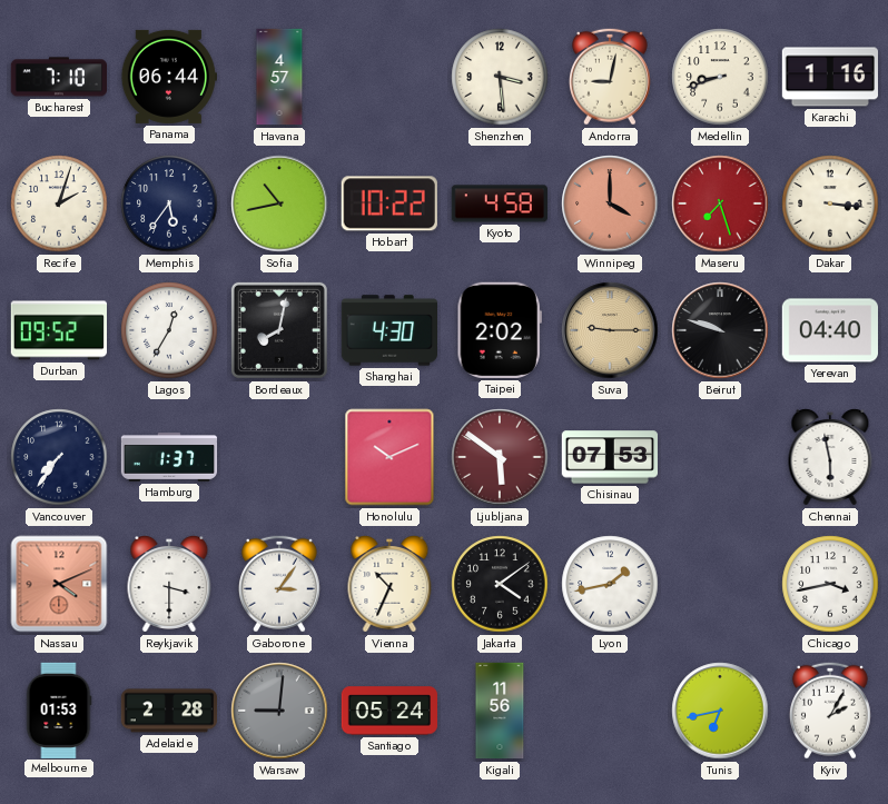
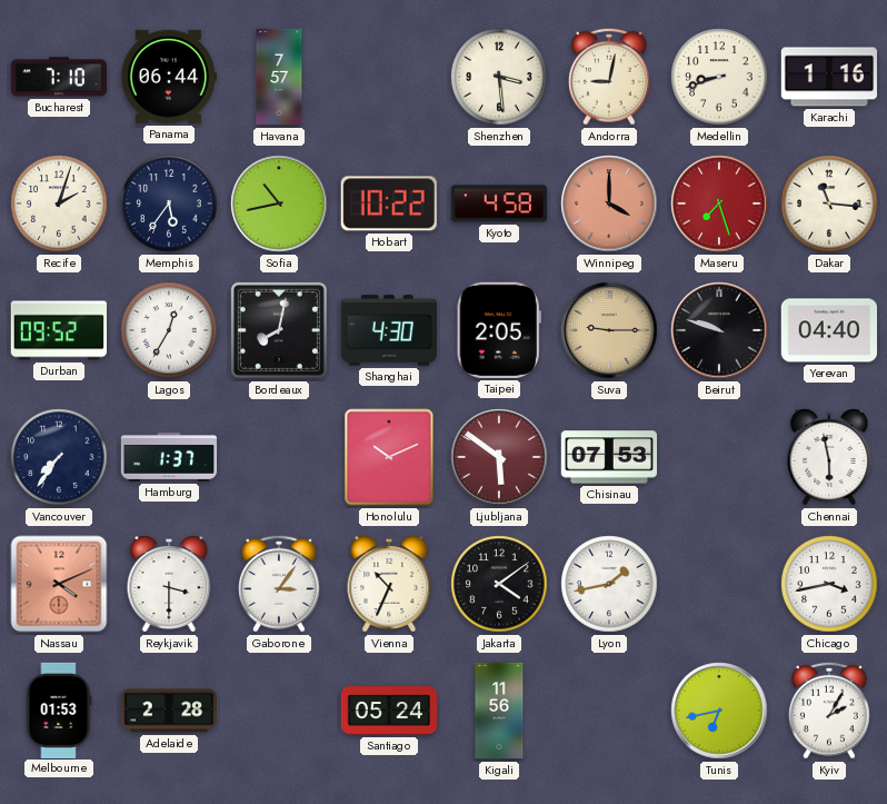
Havana: 4:57 -> 7:57
Dakar: 3:16 -> 11:16
Taipei: 2:02 -> 2:05
Warsaw: 9:01 -> none
